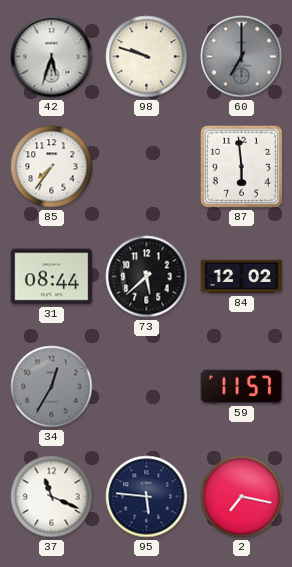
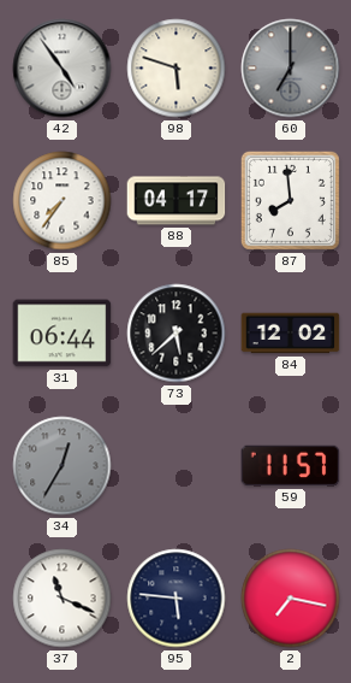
42: 5:33 -> 4:54
98: 9:48 -> 5:48
88: none -> 04:17
87: 5:59 -> 7:59
31: 08:44 -> 06:44
